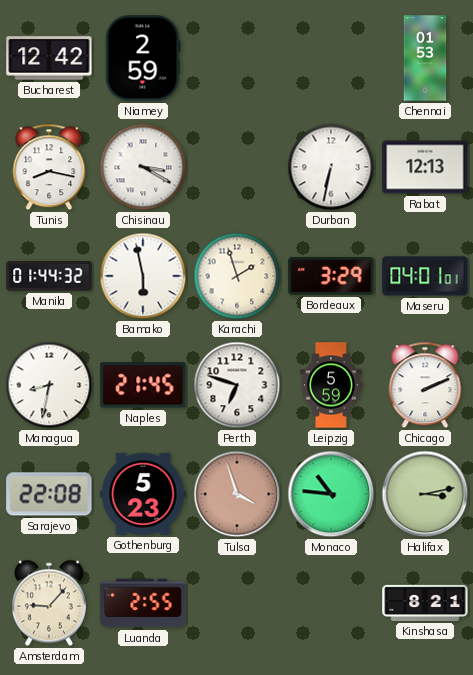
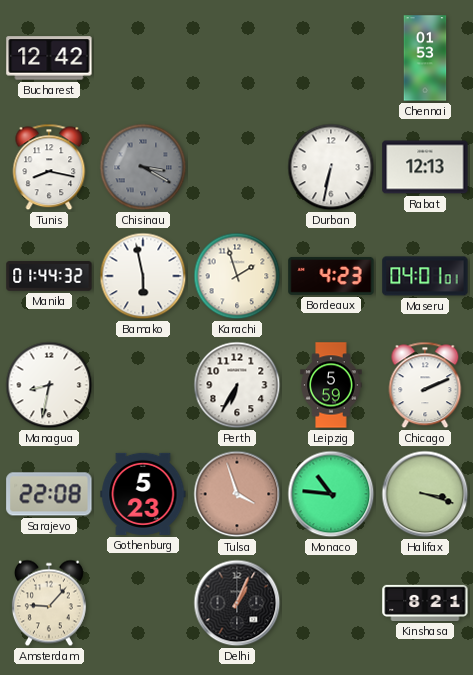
Niamey: 2:59 -> none
Chisinau dial: white -> grey
Bordeaux: 3:29 -> 4:23
Naples: 21:45 -> none
Perth: 6:48 -> 6:35
Halifax: 3:13 -> 3:18
Luanda: 2:55 -> none
Delhi: none -> 1:04
